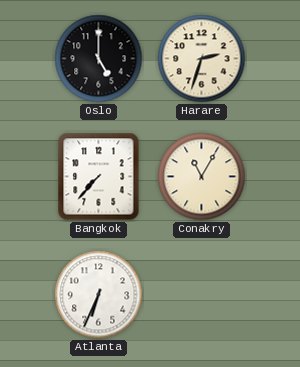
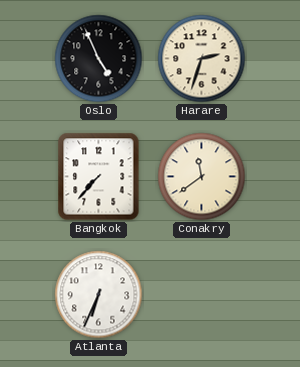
Oslo: 5:00 -> 4:56
Conakry: 11:05 -> 11:39
